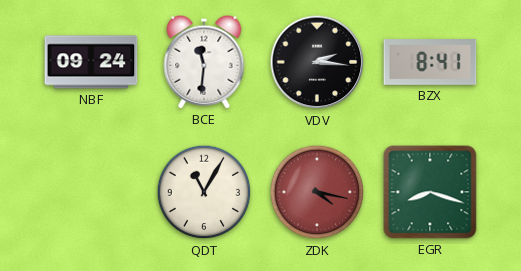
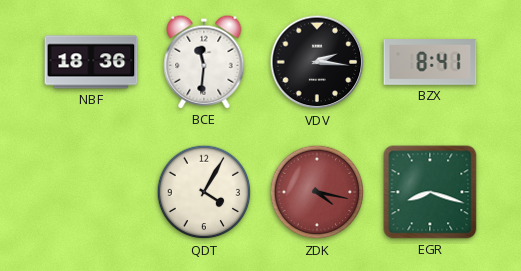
NBF: 09:24 -> 18:36
QDT: 11:05 -> 4:05
